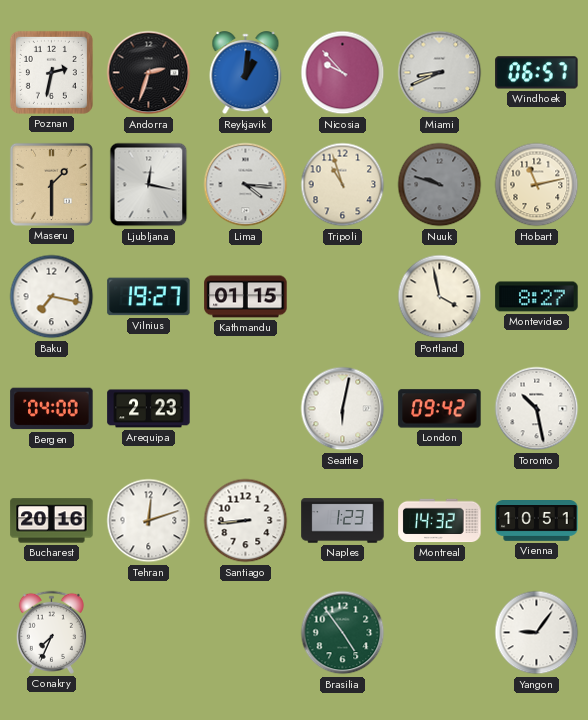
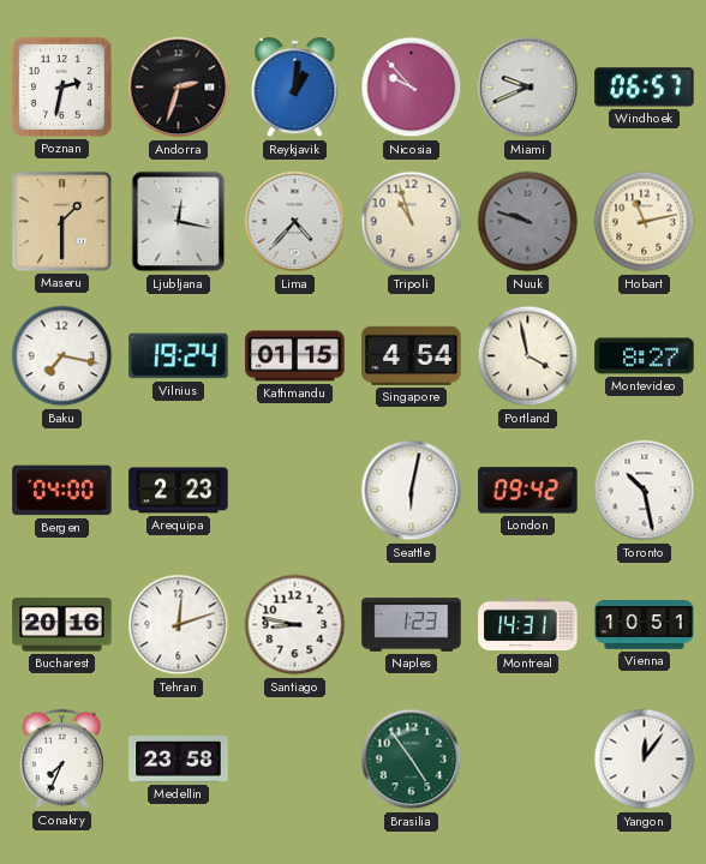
Miami: 8:41 -> 9:41
Lima: 4:16 -> 4:37
Vilnius: 19:27 -> 19:24
Singapore: none -> 4:54
Santiago: 8:44 -> 8:47
Montreal: 14:32 -> 14:31
Medellin: none -> 23:58
Yangon: 9:06 -> 12:06
